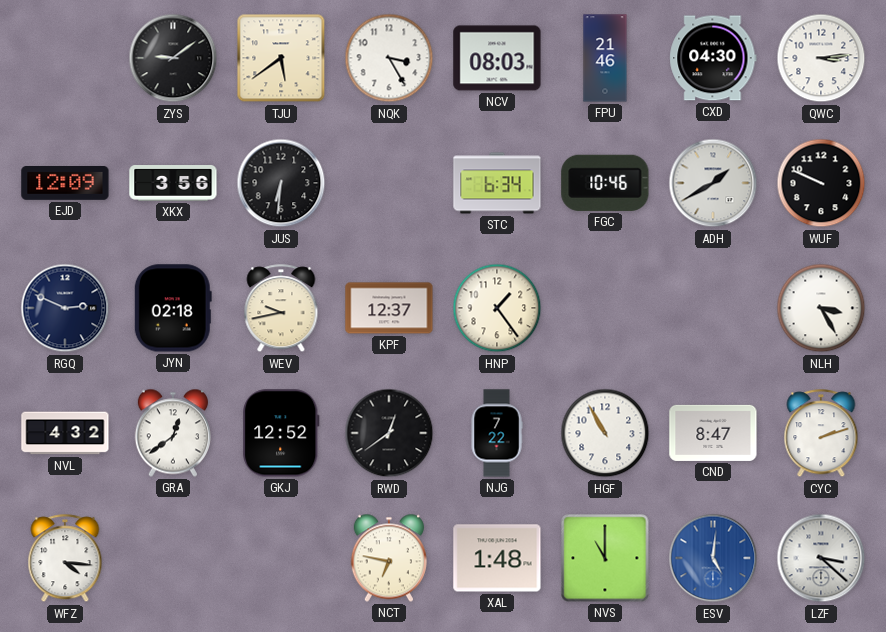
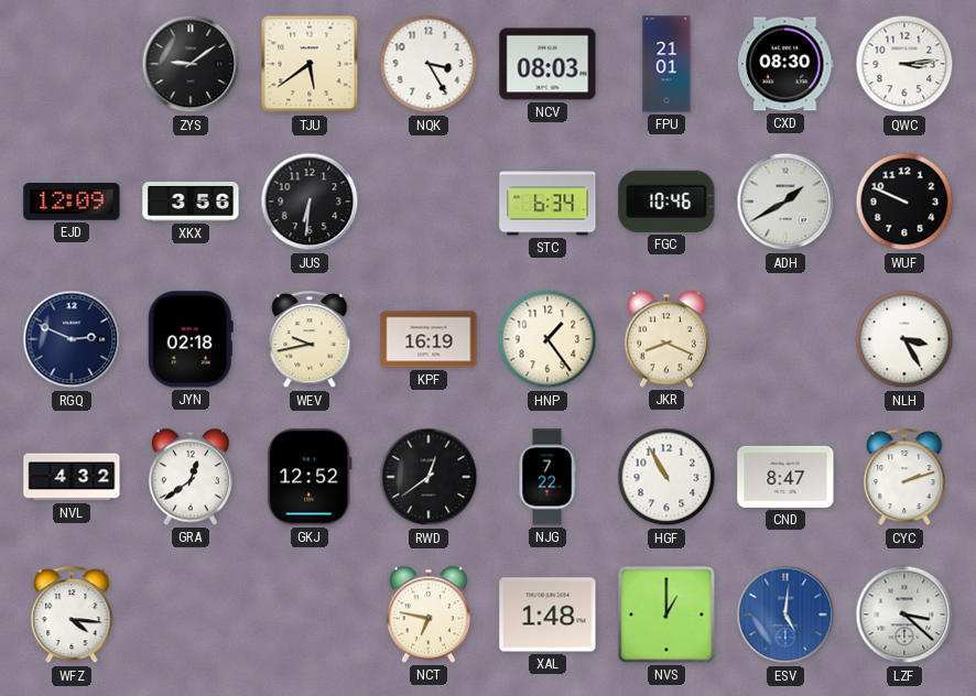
FPU: 21:46 -> 21:01
CXD: 04:30 -> 08:30
KPF: 12:37 -> 16:19
JKR: none -> 8:19
NVS: 11:00 -> 1:00
